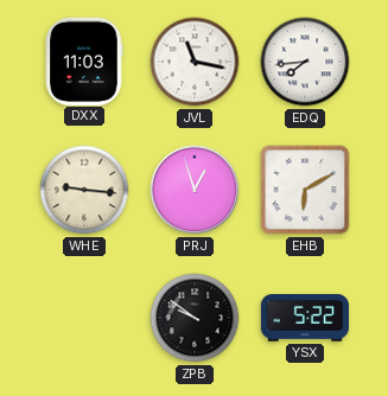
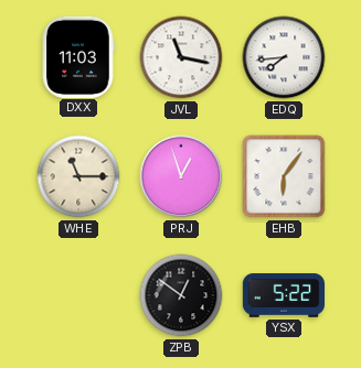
WHE: 9:16 -> 11:15
EHB: 6:10 -> 6:06
ZPB: 9:51 -> 12:51
